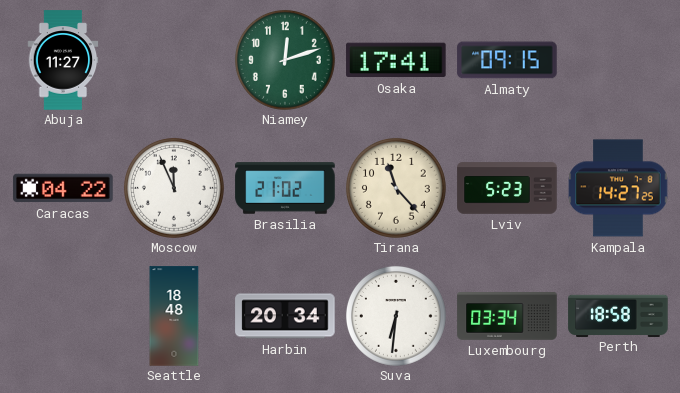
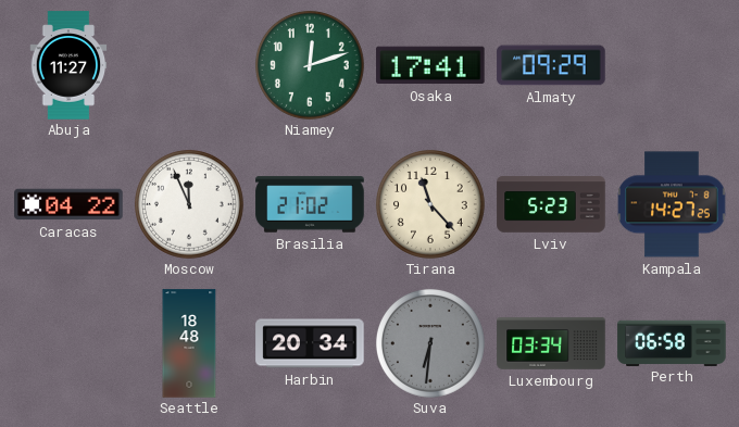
Almaty: 09:15 -> 09:29
Suva dial: white -> grey
Perth: 18:58 -> 06:58
